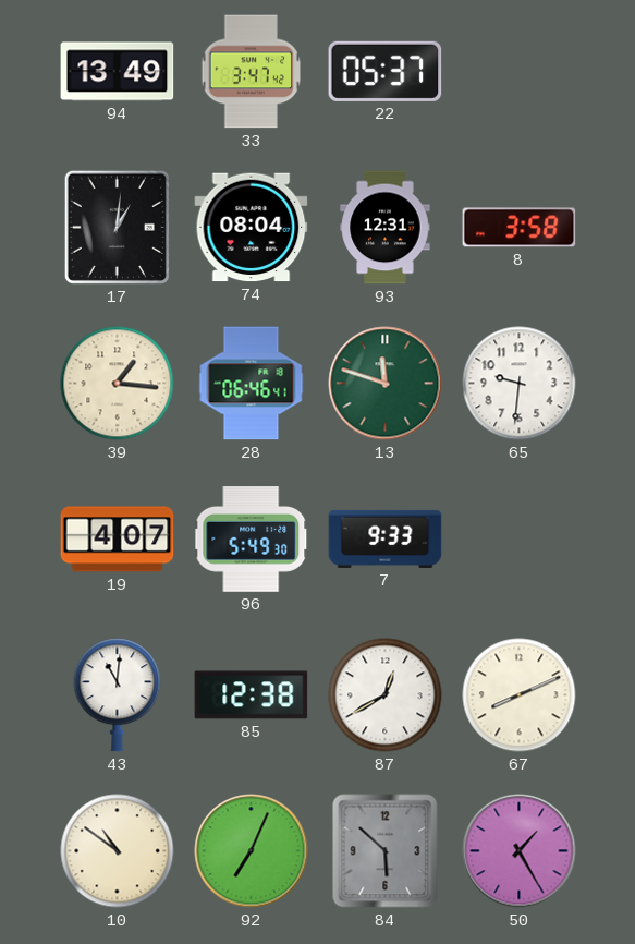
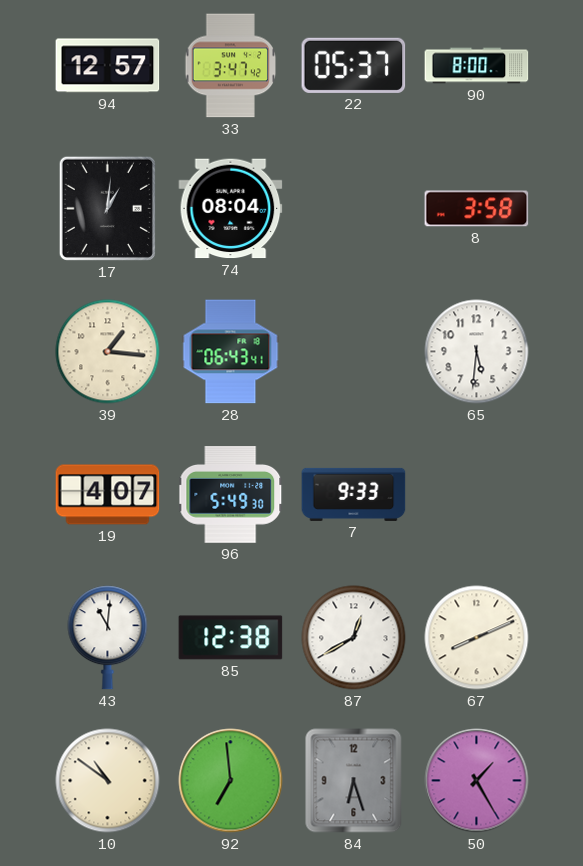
94: 13:49 -> 12:57
90: none -> 8:00
93: 12:31 -> none
28: 06:46 -> 06:43
13: 11:48 -> none
65: 9:31 -> 5:31
92: 7:04 -> 6:59
84: 5:52 -> 6:27
